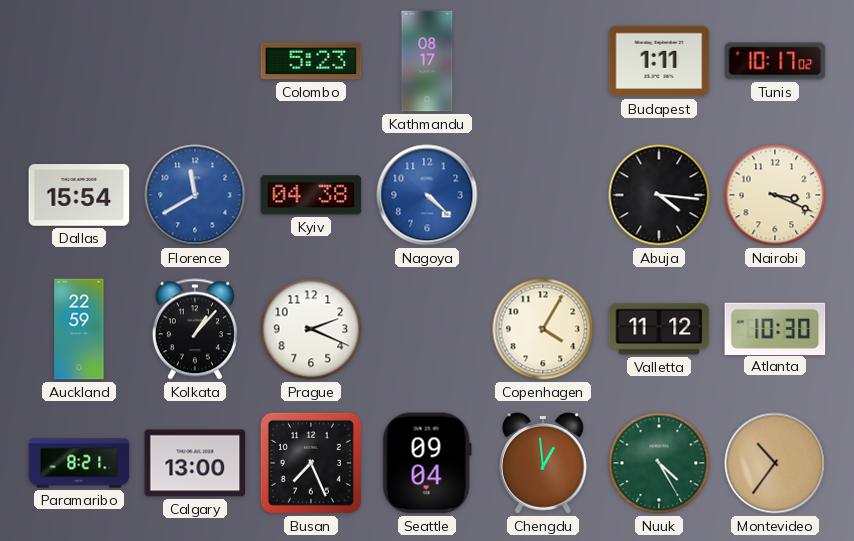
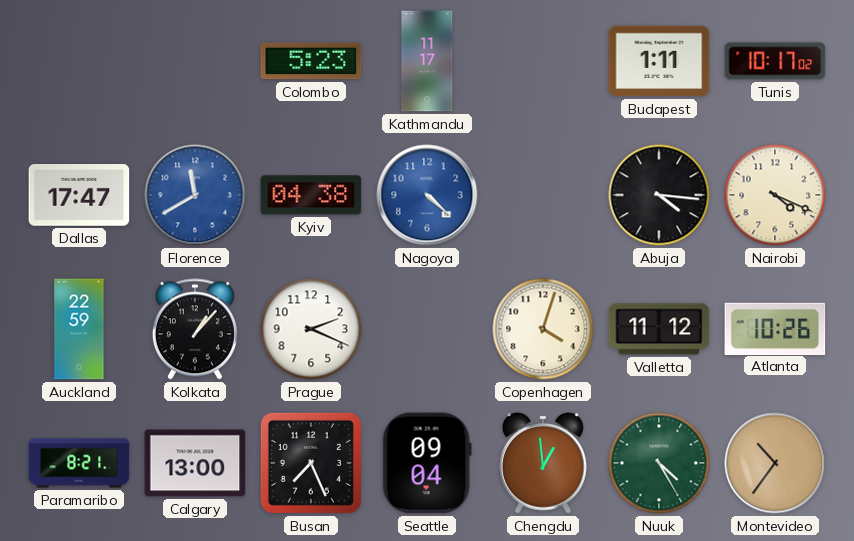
Kathmandu: 08:17 -> 11:17
Dallas: 15:54 -> 17:47
Nairobi: 3:19 -> 4:19
Copenhagen: 4:05 -> 4:03
Atlanta: 10:30 -> 10:26
